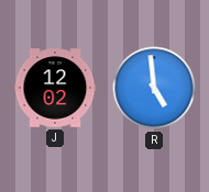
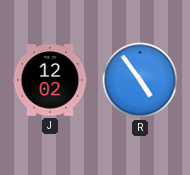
R: 4:59 -> 4:54
